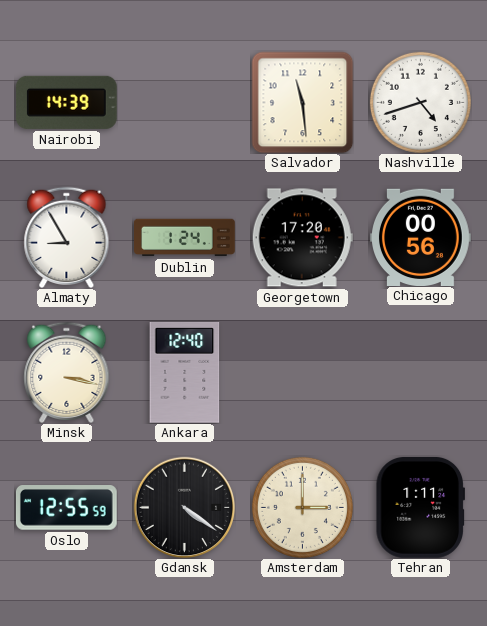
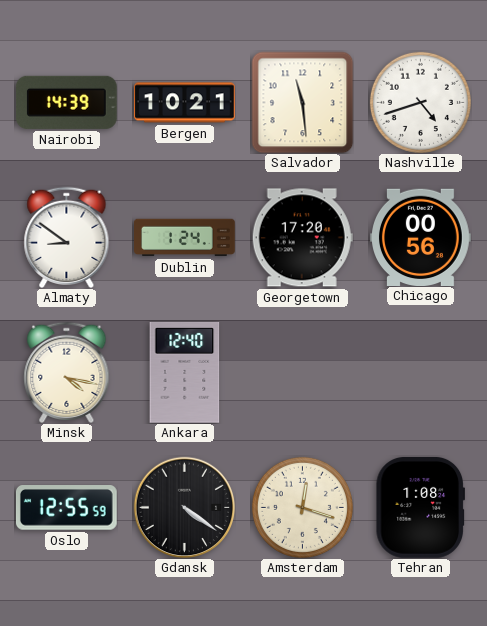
Bergen: none -> 10:21
Almaty: 8:55 -> 8:51
Minsk: 3:17 -> 4:17
Amsterdam: 3:00 -> 12:18
Tehran: 1:11 -> 1:08
